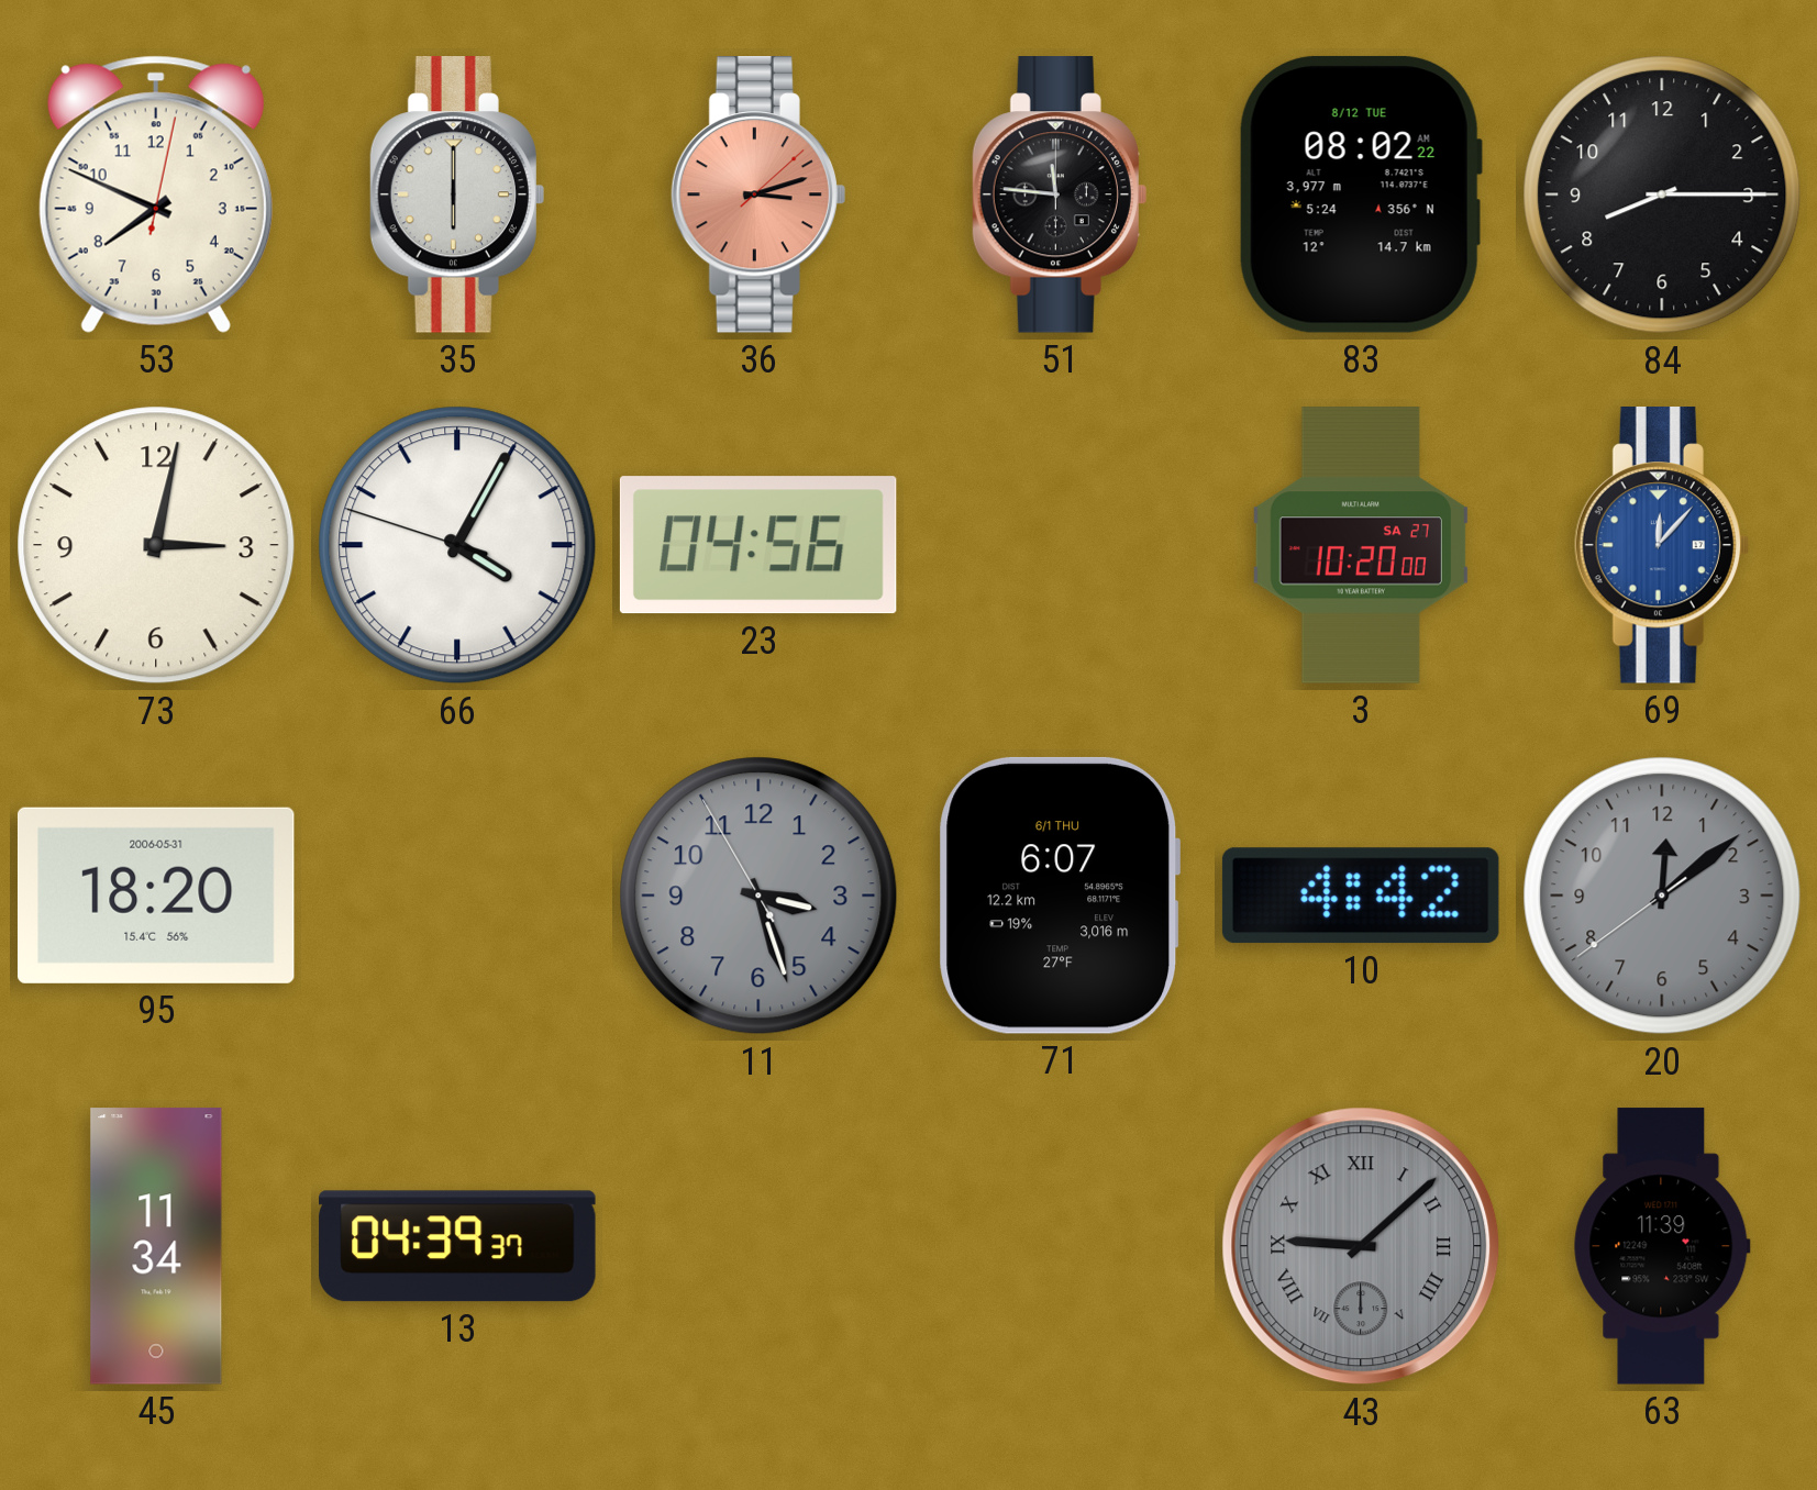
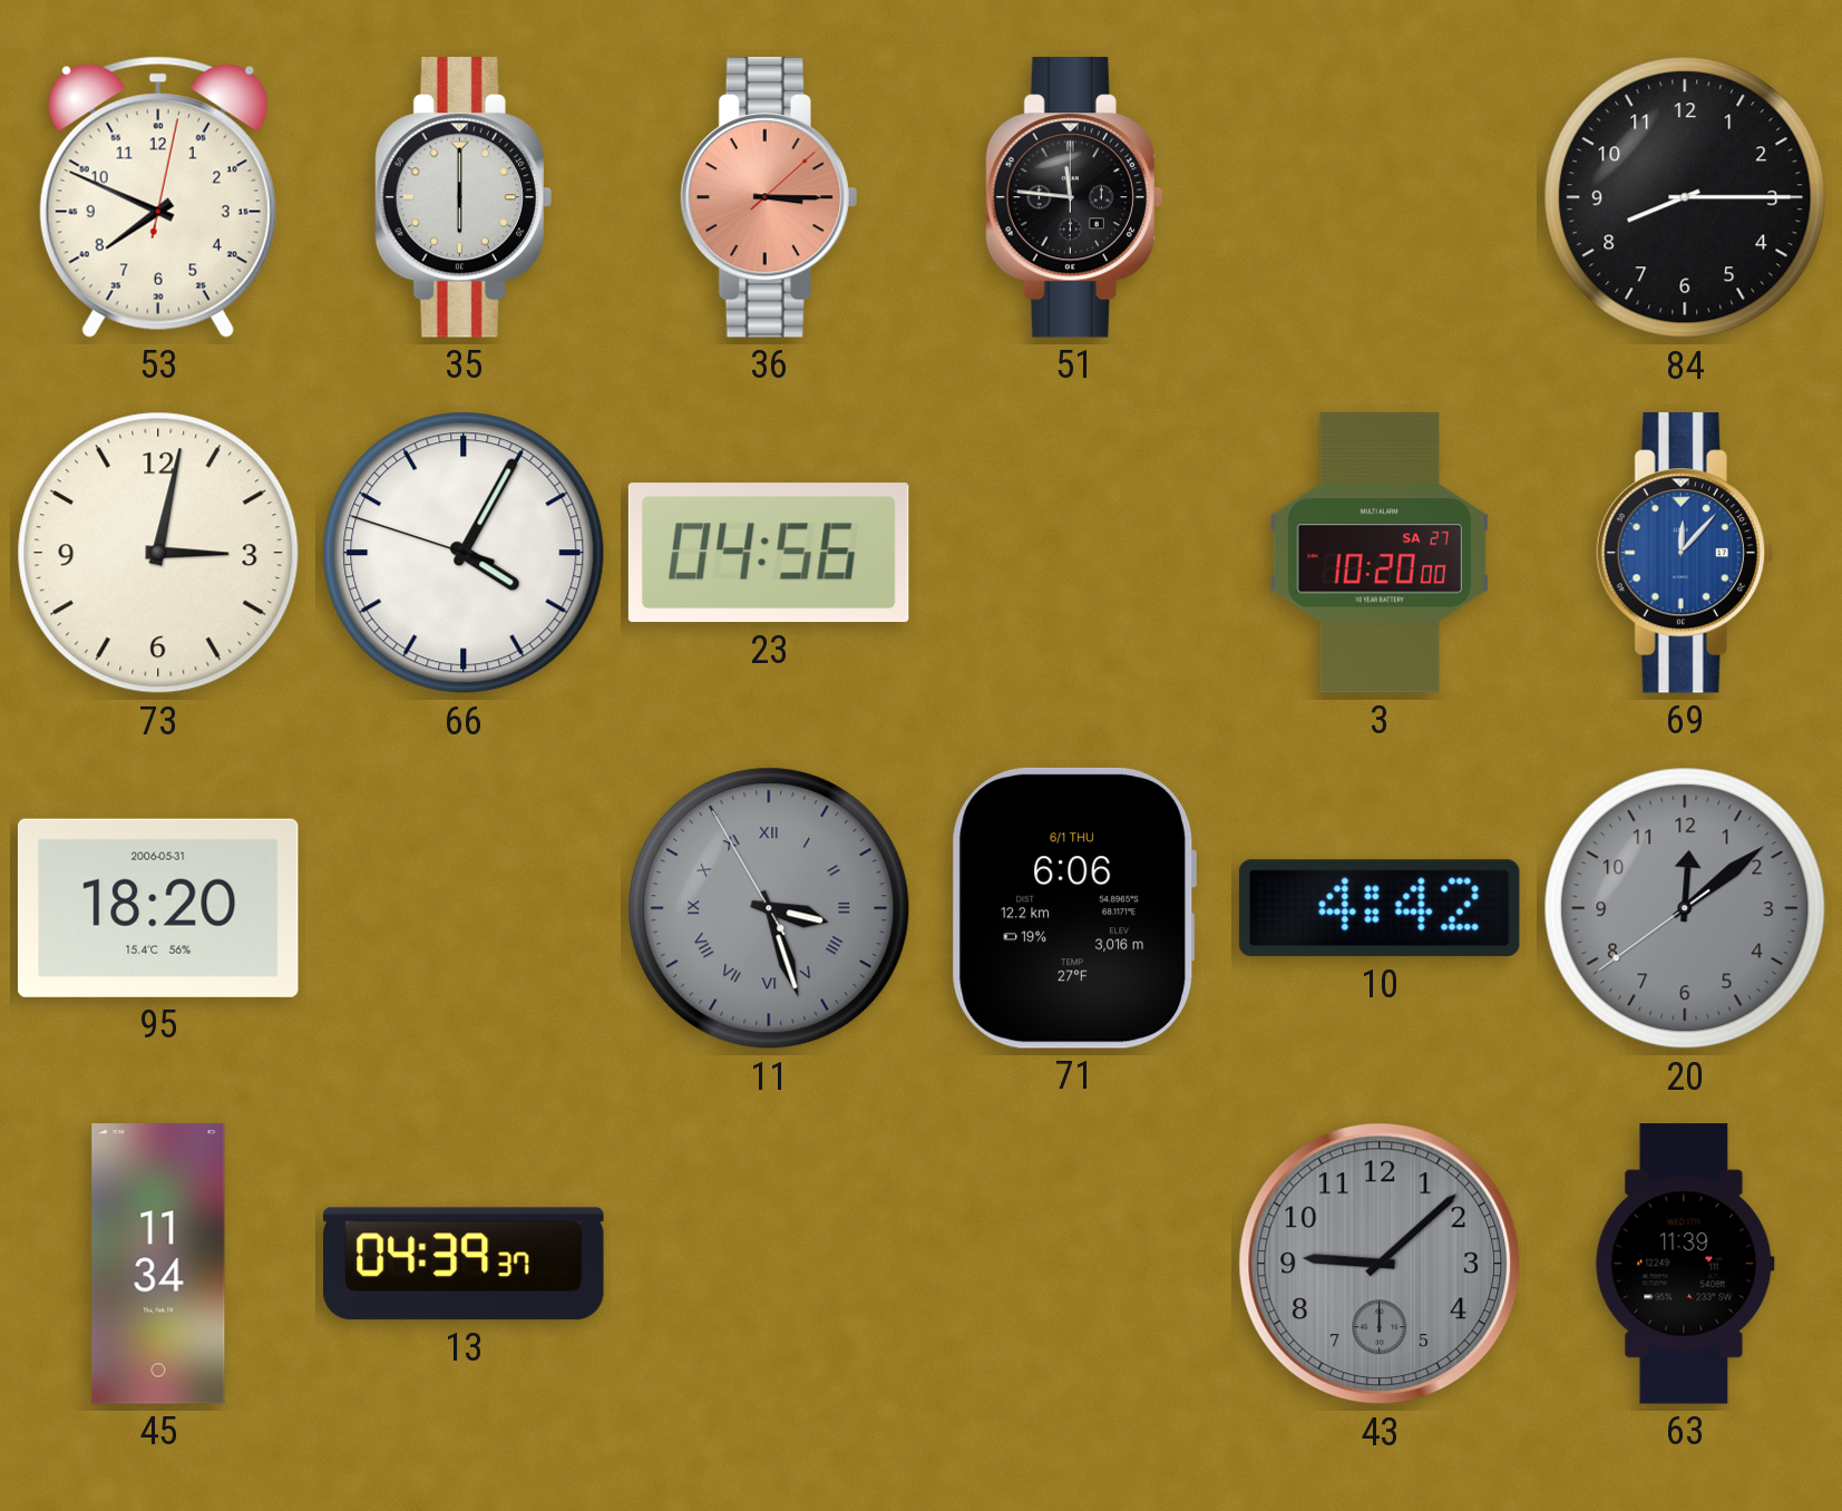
36: 3:12 -> 3:15
83: 08:02 -> none
11 numerals: Arabic -> Roman
71: 6:07 -> 6:06
43 numerals: Roman -> Arabic
